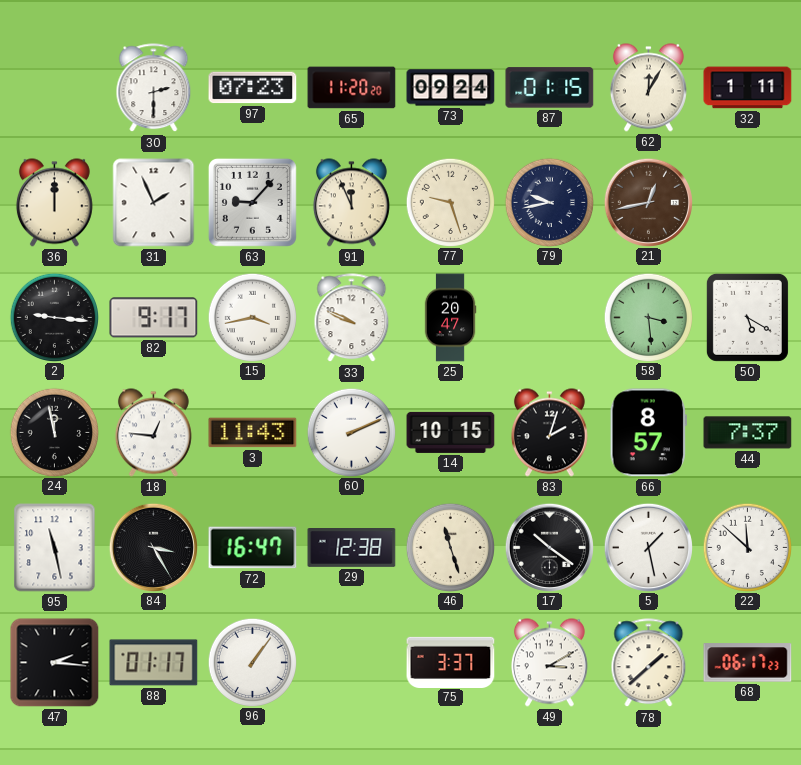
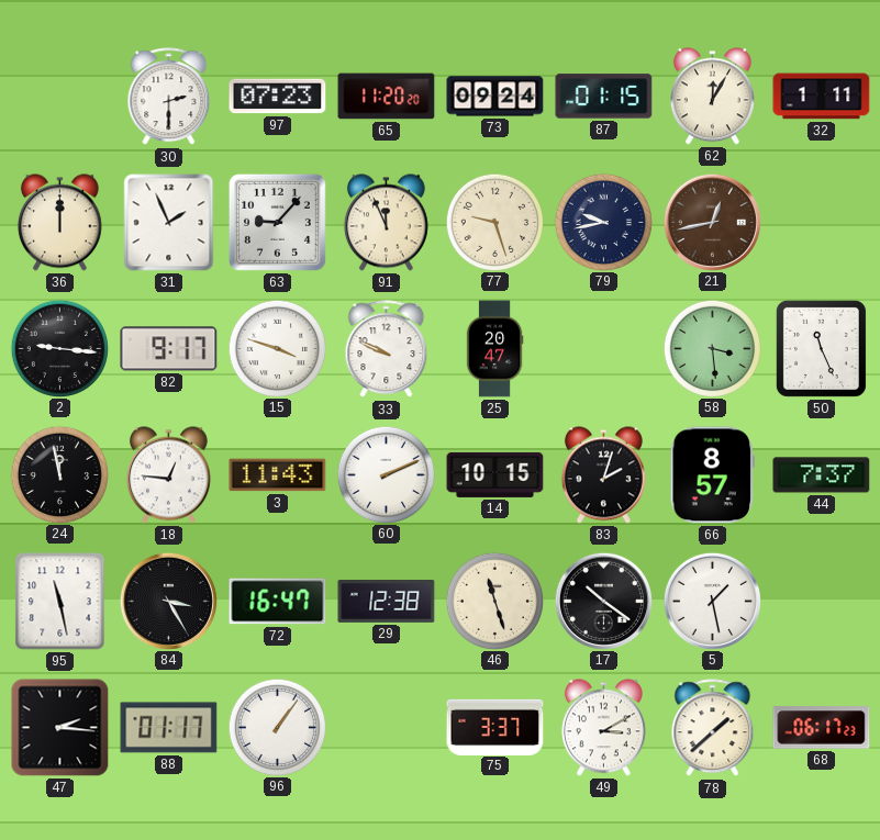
15: 3:43 -> 3:48
50: 5:20 -> 11:26
22: 11:52 -> none
